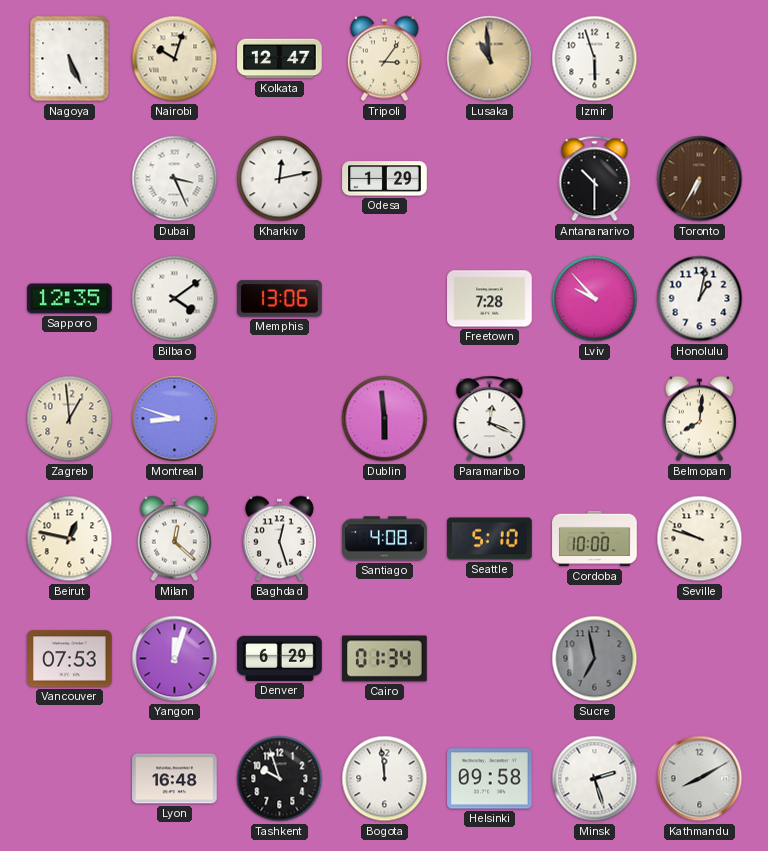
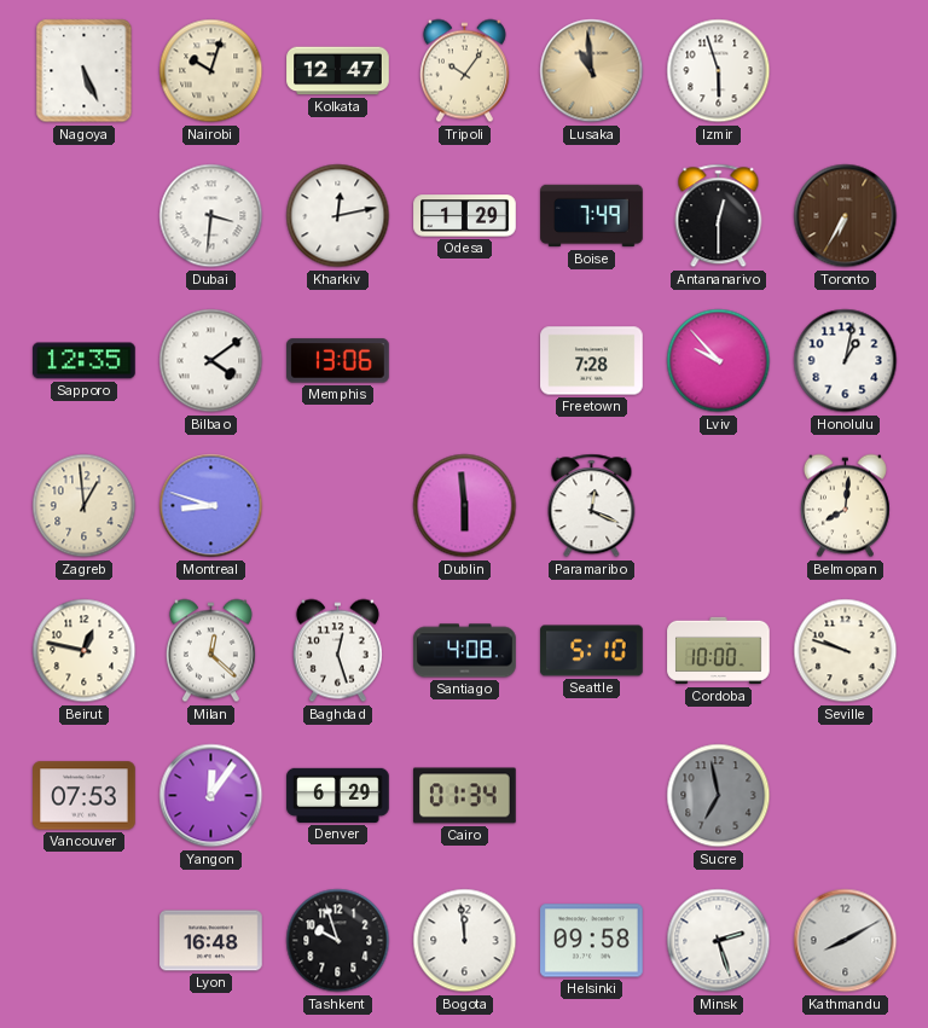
Tripoli: 3:06 -> 10:06
Dubai: 3:26 -> 3:31
Boise: none -> 7:49
Antananarivo: 10:30 -> 12:30
Yangon: 12:03 -> 12:06
